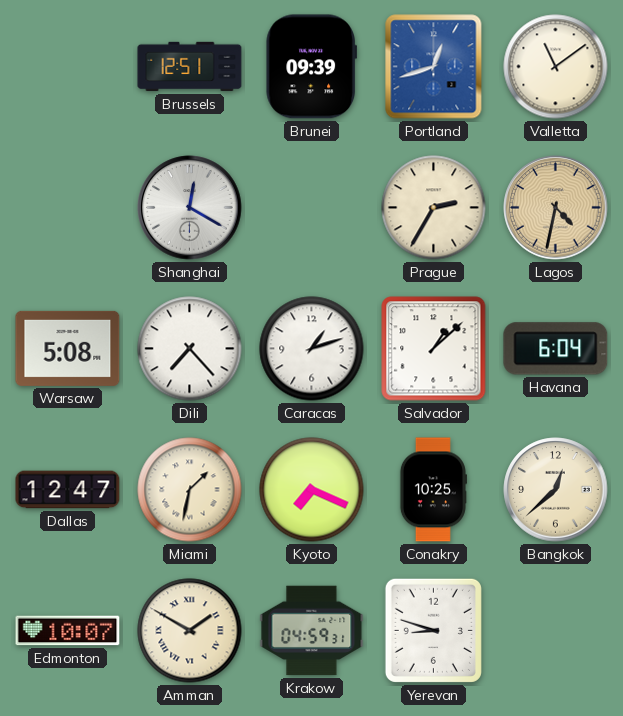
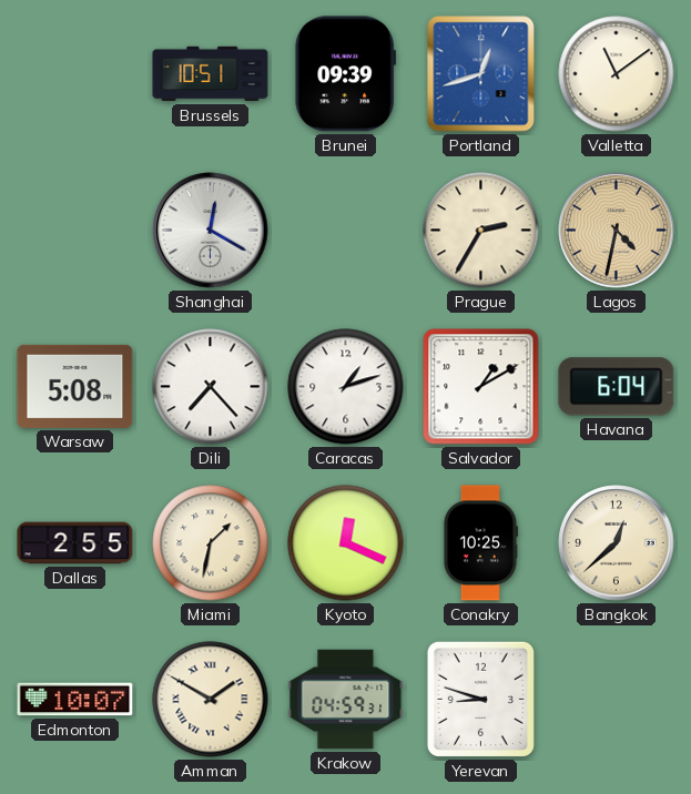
Brussels: 12:51 -> 10:51
Salvador: 1:08 -> 1:10
Dallas: 12:47 -> 2:55
Kyoto: 7:19 -> 12:19
